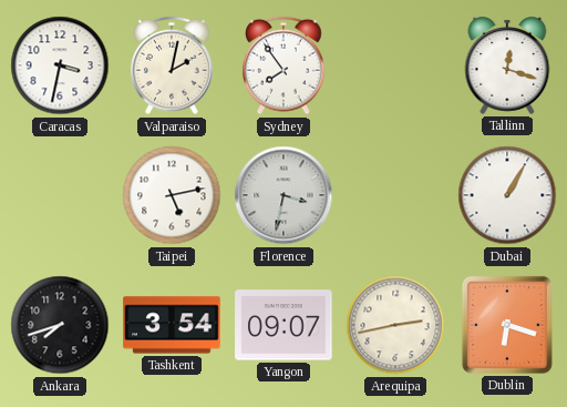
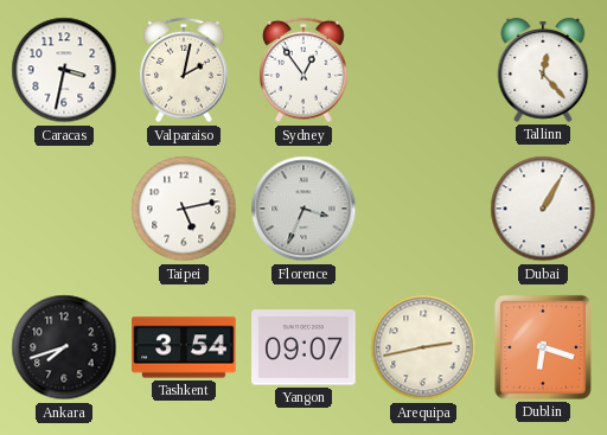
Sydney: 7:54 -> 12:54
Tallinn: 12:18 -> 12:23
Florence: 3:32 -> 3:34
